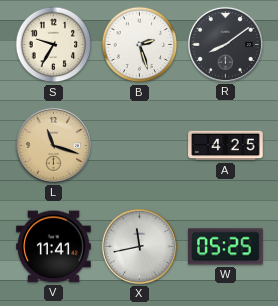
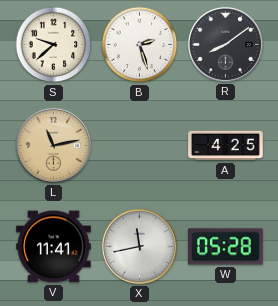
S: 9:35 -> 9:38
L: 11:18 -> 11:13
W: 05:25 -> 05:28
